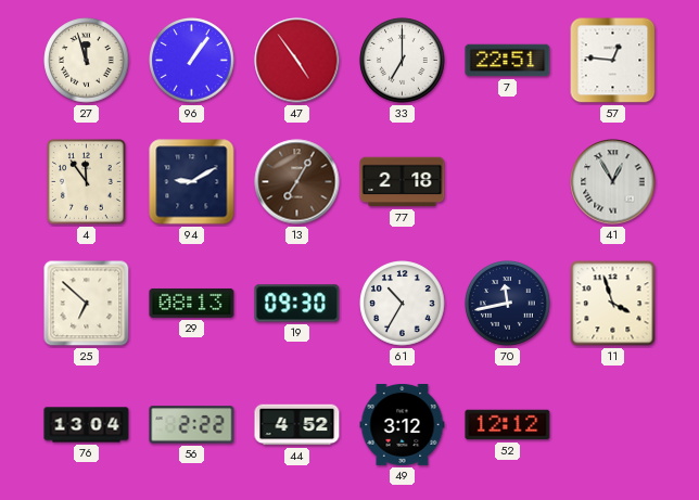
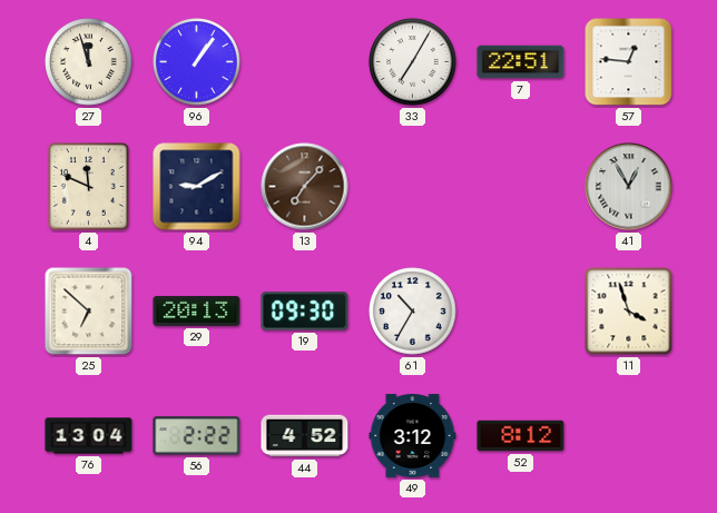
47: 4:54 -> none
33: 7:00 -> 7:05
4: 11:54 -> 11:49
13: 7:05 -> 7:07
77: 2:18 -> none
29: 08:13 -> 20:13
70: 11:43 -> none
52: 12:12 -> 8:12
